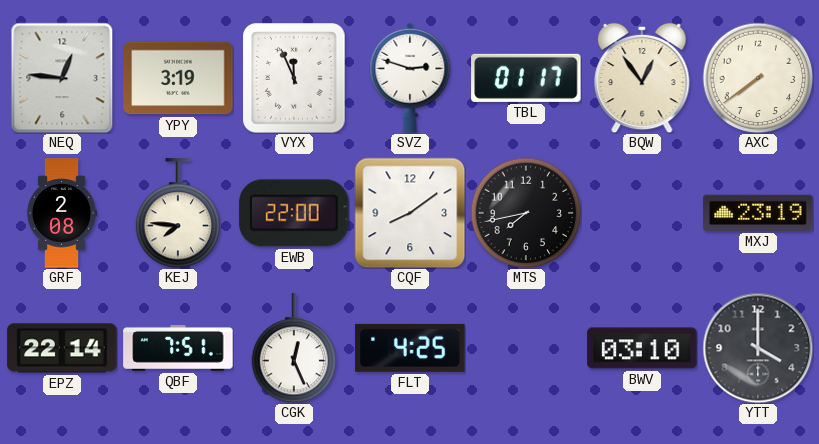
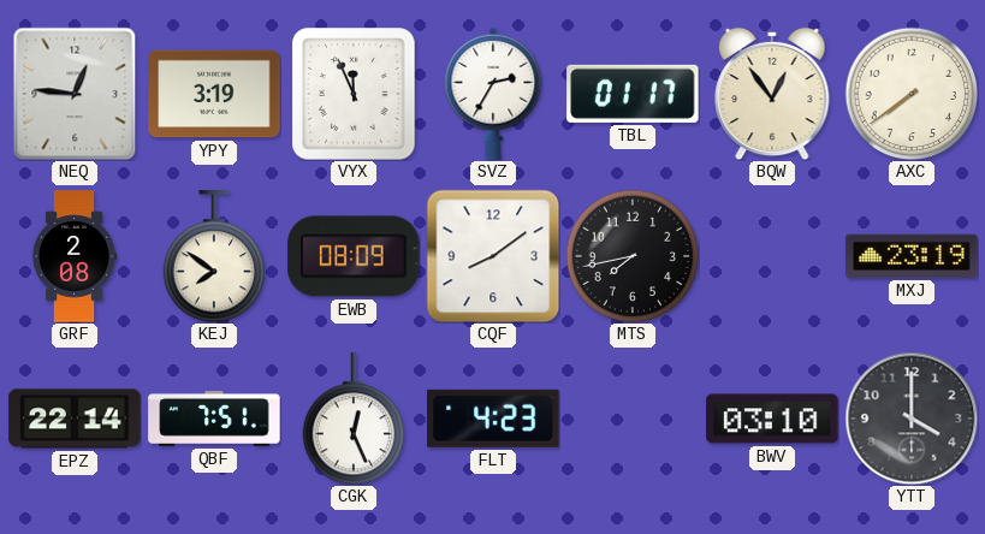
SVZ: 2:48 -> 2:35
KEJ: 7:46 -> 7:51
EWB: 22:00 -> 08:09
FLT: 4:25 -> 4:23
